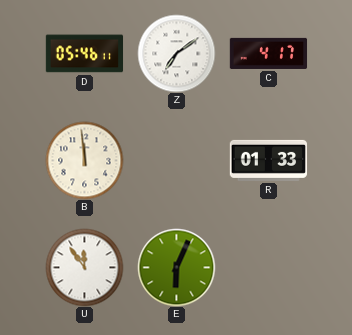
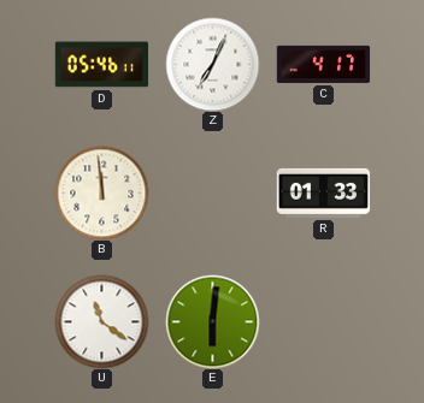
Z: 7:09 -> 7:04
U: 11:54 -> 11:21
E: 6:04 -> 6:01
